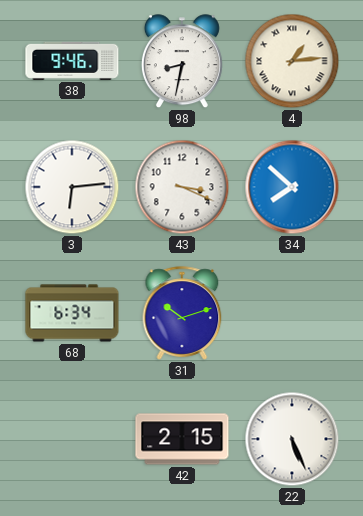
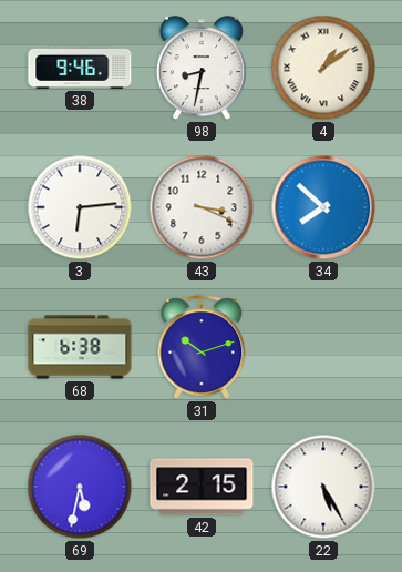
4: 1:14 -> 1:09
68: 6:34 -> 6:38
69: none -> 5:32
22: 5:26 -> 5:25
